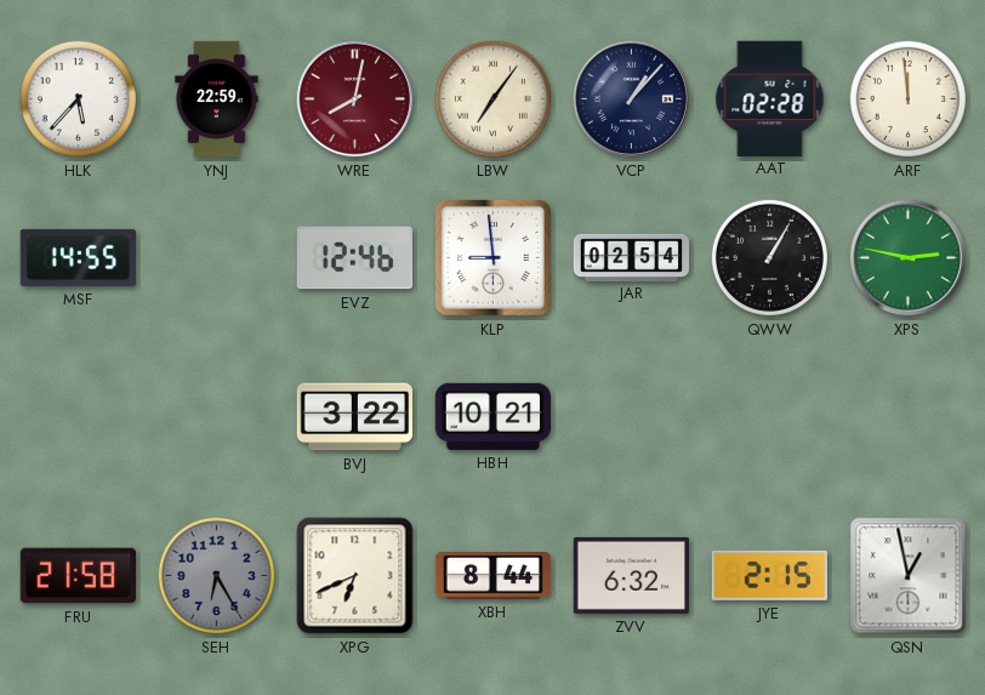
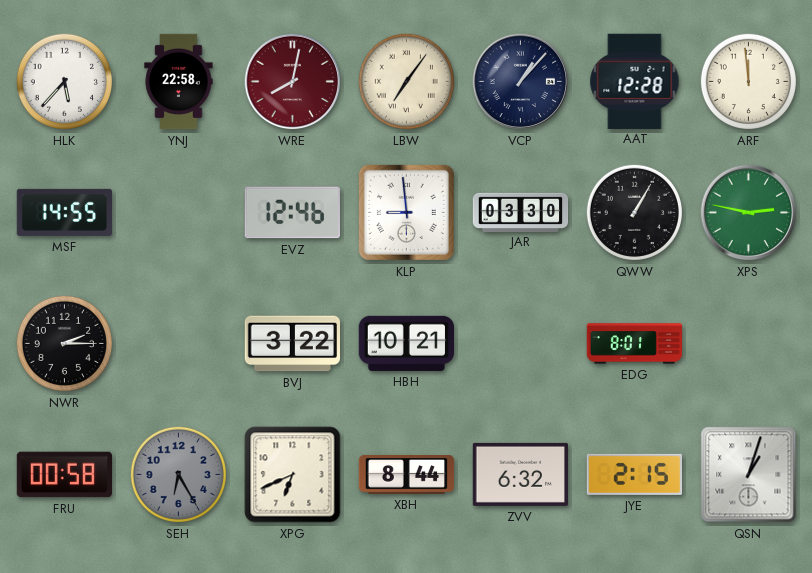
YNJ: 22:59 -> 22:58
AAT: 02:28 -> 12:28
JAR: 02:54 -> 03:30
NWR: none -> 2:15
EDG: none -> 8:01
FRU: 21:58 -> 00:58
QSN: 12:58 -> 1:03
